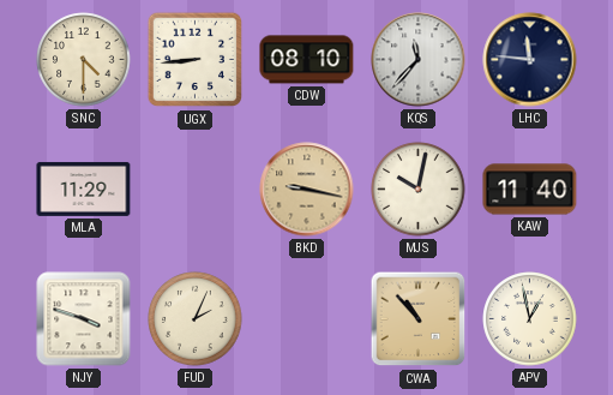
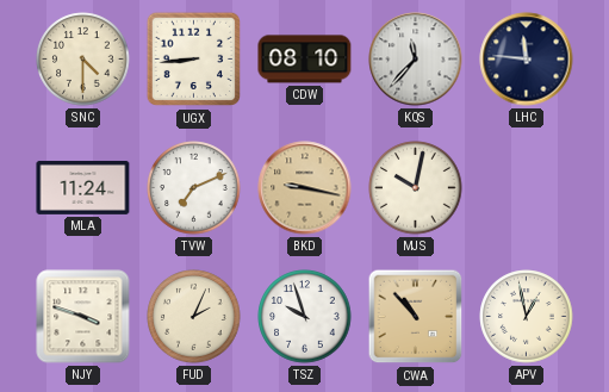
MLA: 11:29 -> 11:24
TVW: none -> 7:11
KAW: 11:40 -> none
TSZ: none -> 9:57
